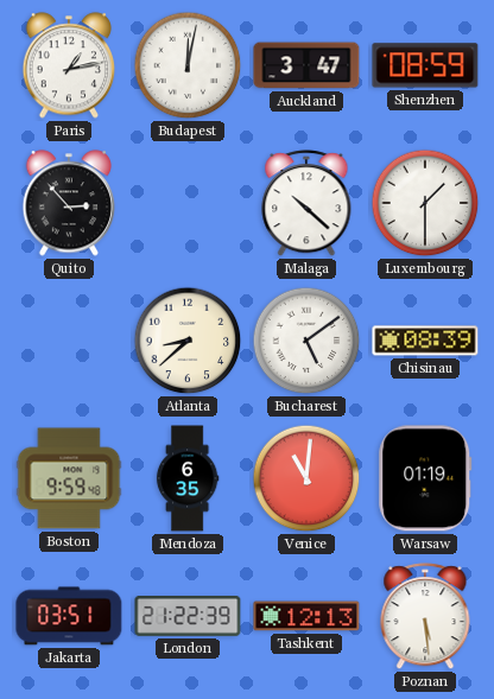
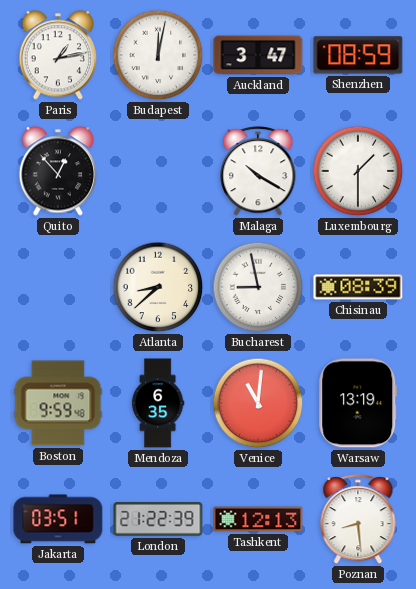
Quito: 2:53 -> 12:53
Malaga: 10:22 -> 10:20
Bucharest: 5:09 -> 8:58
Warsaw: 01:19 -> 13:19
Poznan: 5:29 -> 8:29
